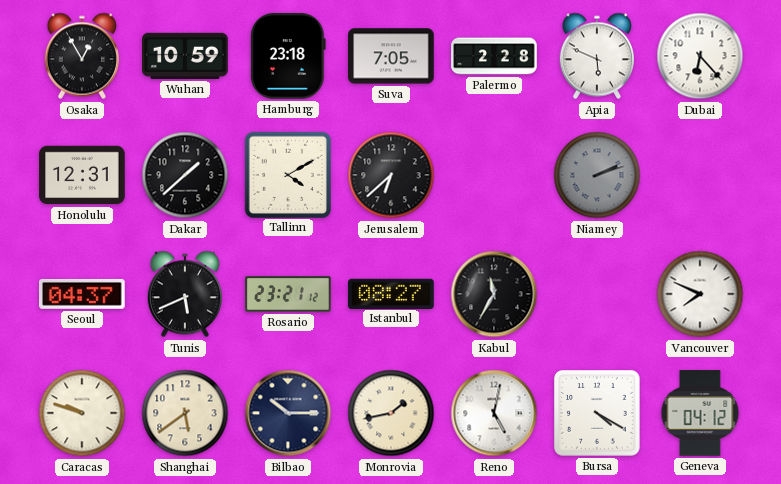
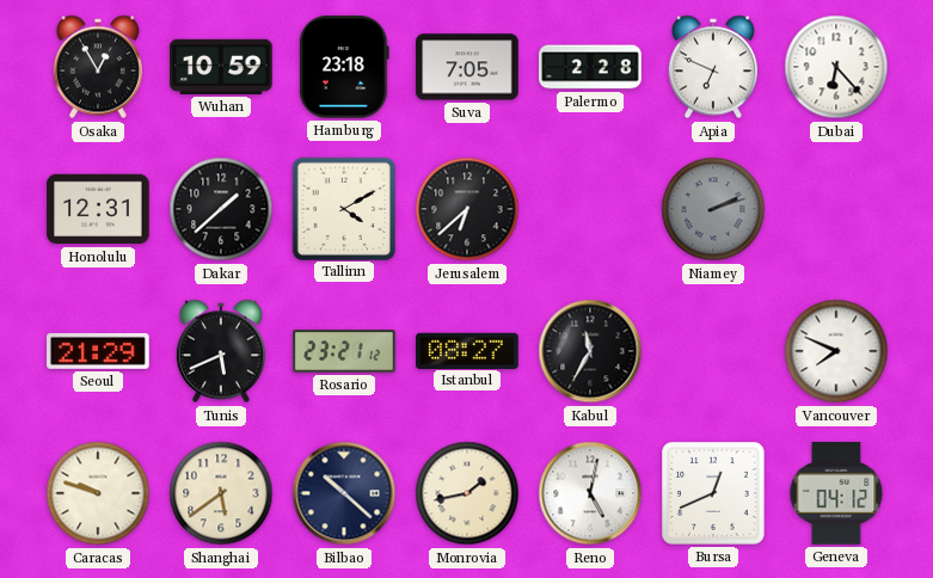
Apia: 5:49 -> 6:49
Seoul: 04:37 -> 21:29
Bilbao: 10:15 -> 10:22
Bursa: 4:20 -> 12:41
